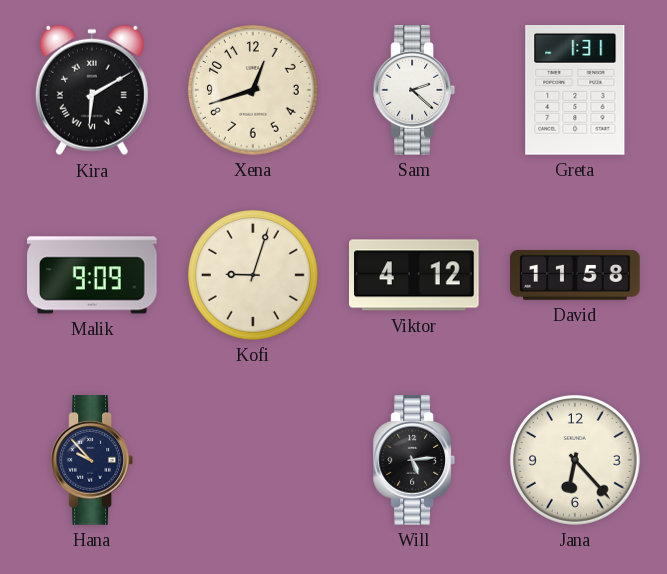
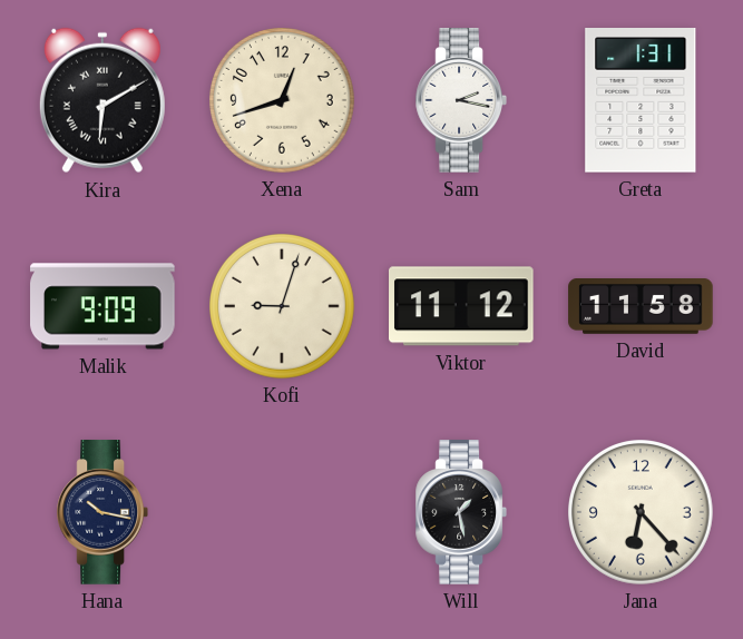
Sam: 2:22 -> 2:17
Viktor: 4:12 -> 11:12
Hana: 9:53 -> 10:17
Will: 5:14 -> 1:28
